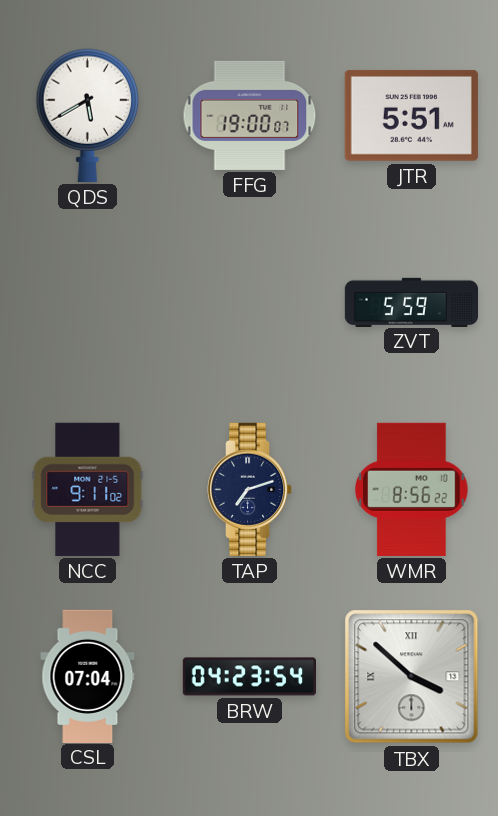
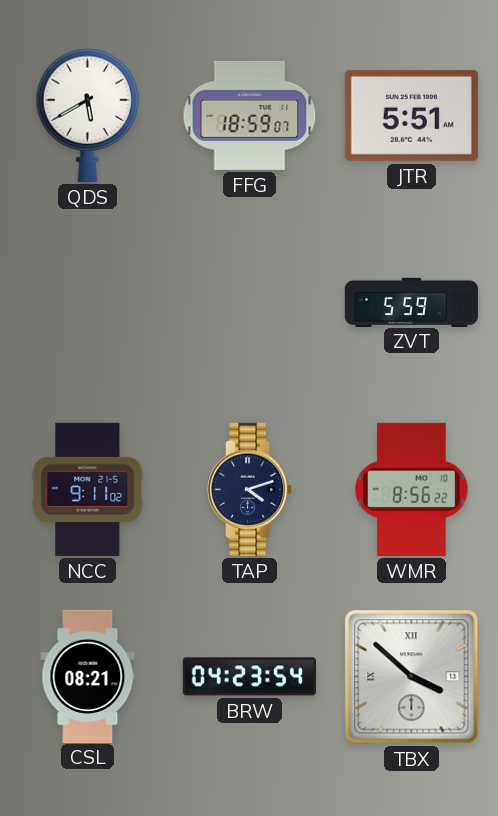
FFG: 19:00 -> 18:59
TAP: 7:12 -> 4:12
CSL: 07:04 -> 08:21
